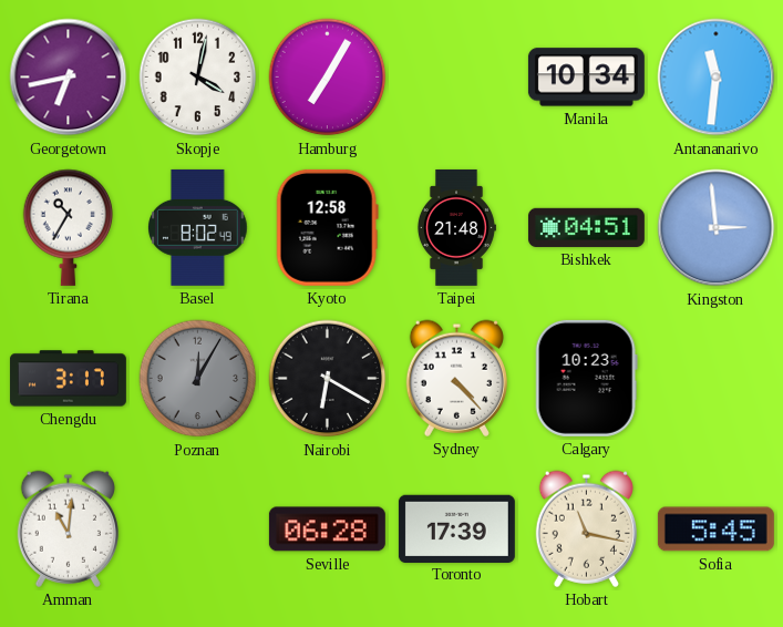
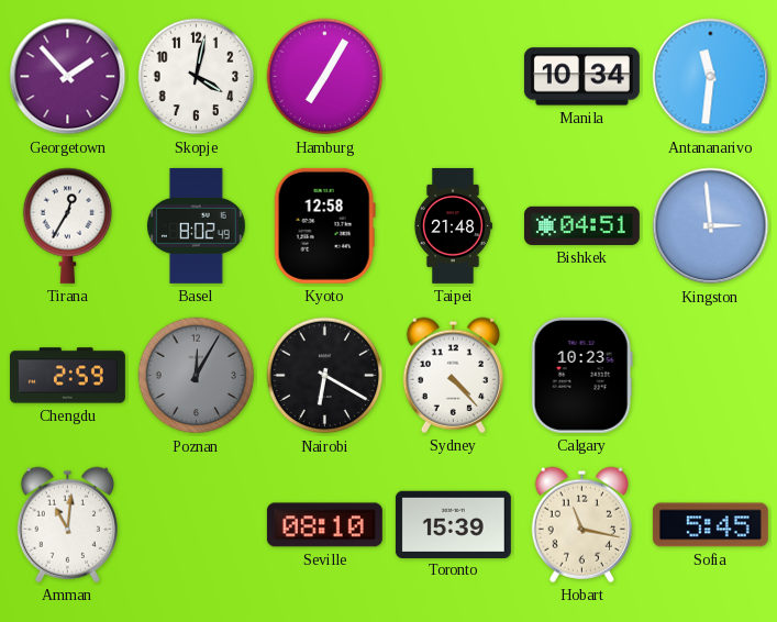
Georgetown: 6:43 -> 1:53
Tirana: 10:35 -> 12:35
Chengdu: 3:17 -> 2:59
Seville: 06:28 -> 08:10
Toronto: 17:39 -> 15:39
